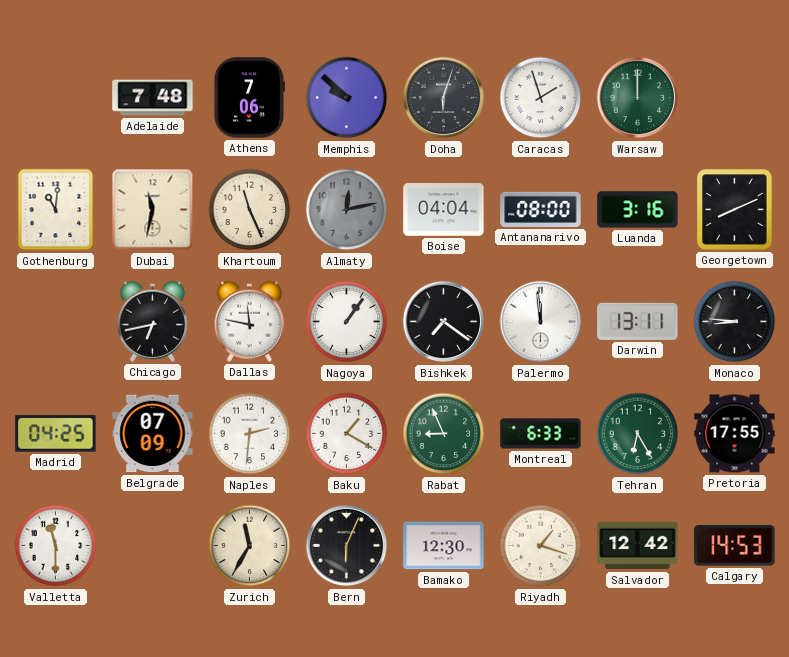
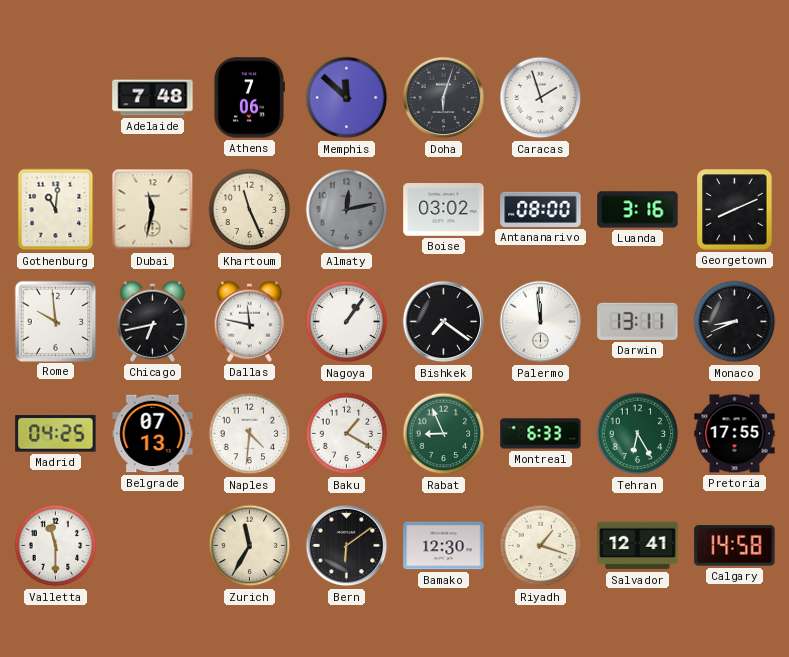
Memphis: 9:52 -> 11:52
Warsaw: 12:00 -> none
Boise: 04:04 -> 03:02
Rome: none -> 9:59
Monaco: 8:46 -> 8:41
Belgrade: 07:09 -> 07:13
Naples: 2:31 -> 4:31
Bern: 6:04 -> 6:09
Salvador: 12:42 -> 12:41
Calgary: 14:53 -> 14:58
